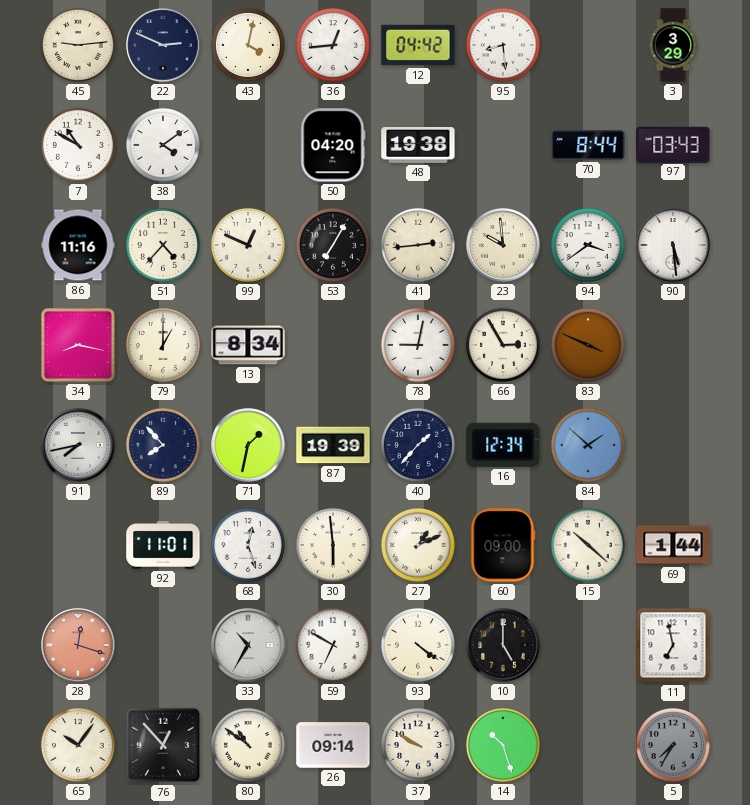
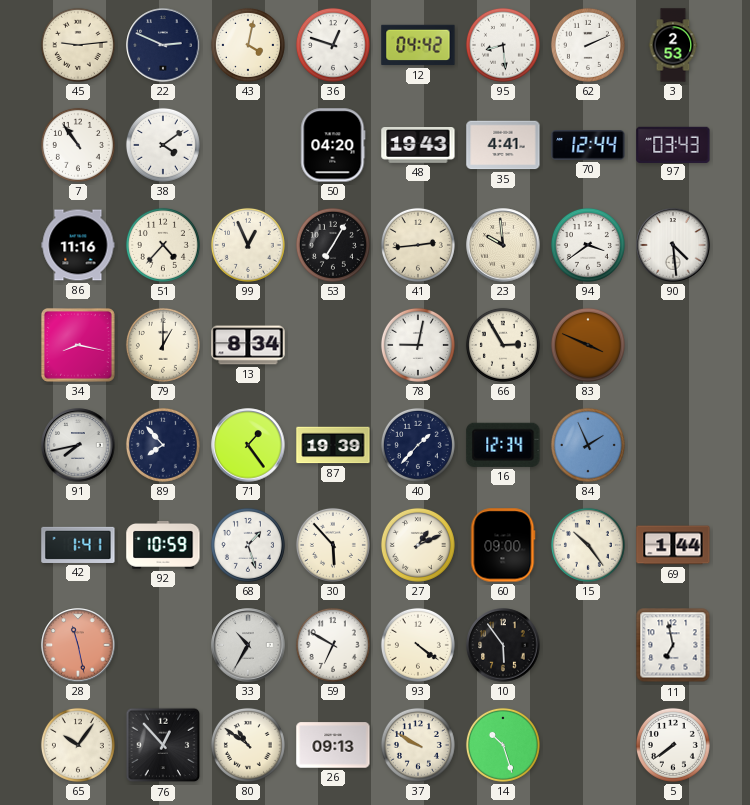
36: 12:44 -> 12:48
62: none -> 2:11
3: 3:29 -> 2:53
7: 10:50 -> 10:54
48: 19:38 -> 19:43
35: none -> 4:41
70: 8:44 -> 12:44
99: 12:49 -> 12:56
90: 5:29 -> 4:29
71: 1:32 -> 1:24
84: 1:52 -> 1:56
42: none -> 1:41
92: 11:01 -> 10:59
68: 12:27 -> 1:27
30: 5:59 -> 5:53
15: 10:22 -> 10:24
28: 12:18 -> 11:28
10: 5:00 -> 5:54
26: 09:14 -> 09:13
5: 7:35 -> 7:39
5 dial: grey -> white
